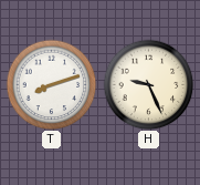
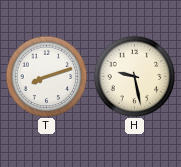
H: 9:26 -> 9:28
